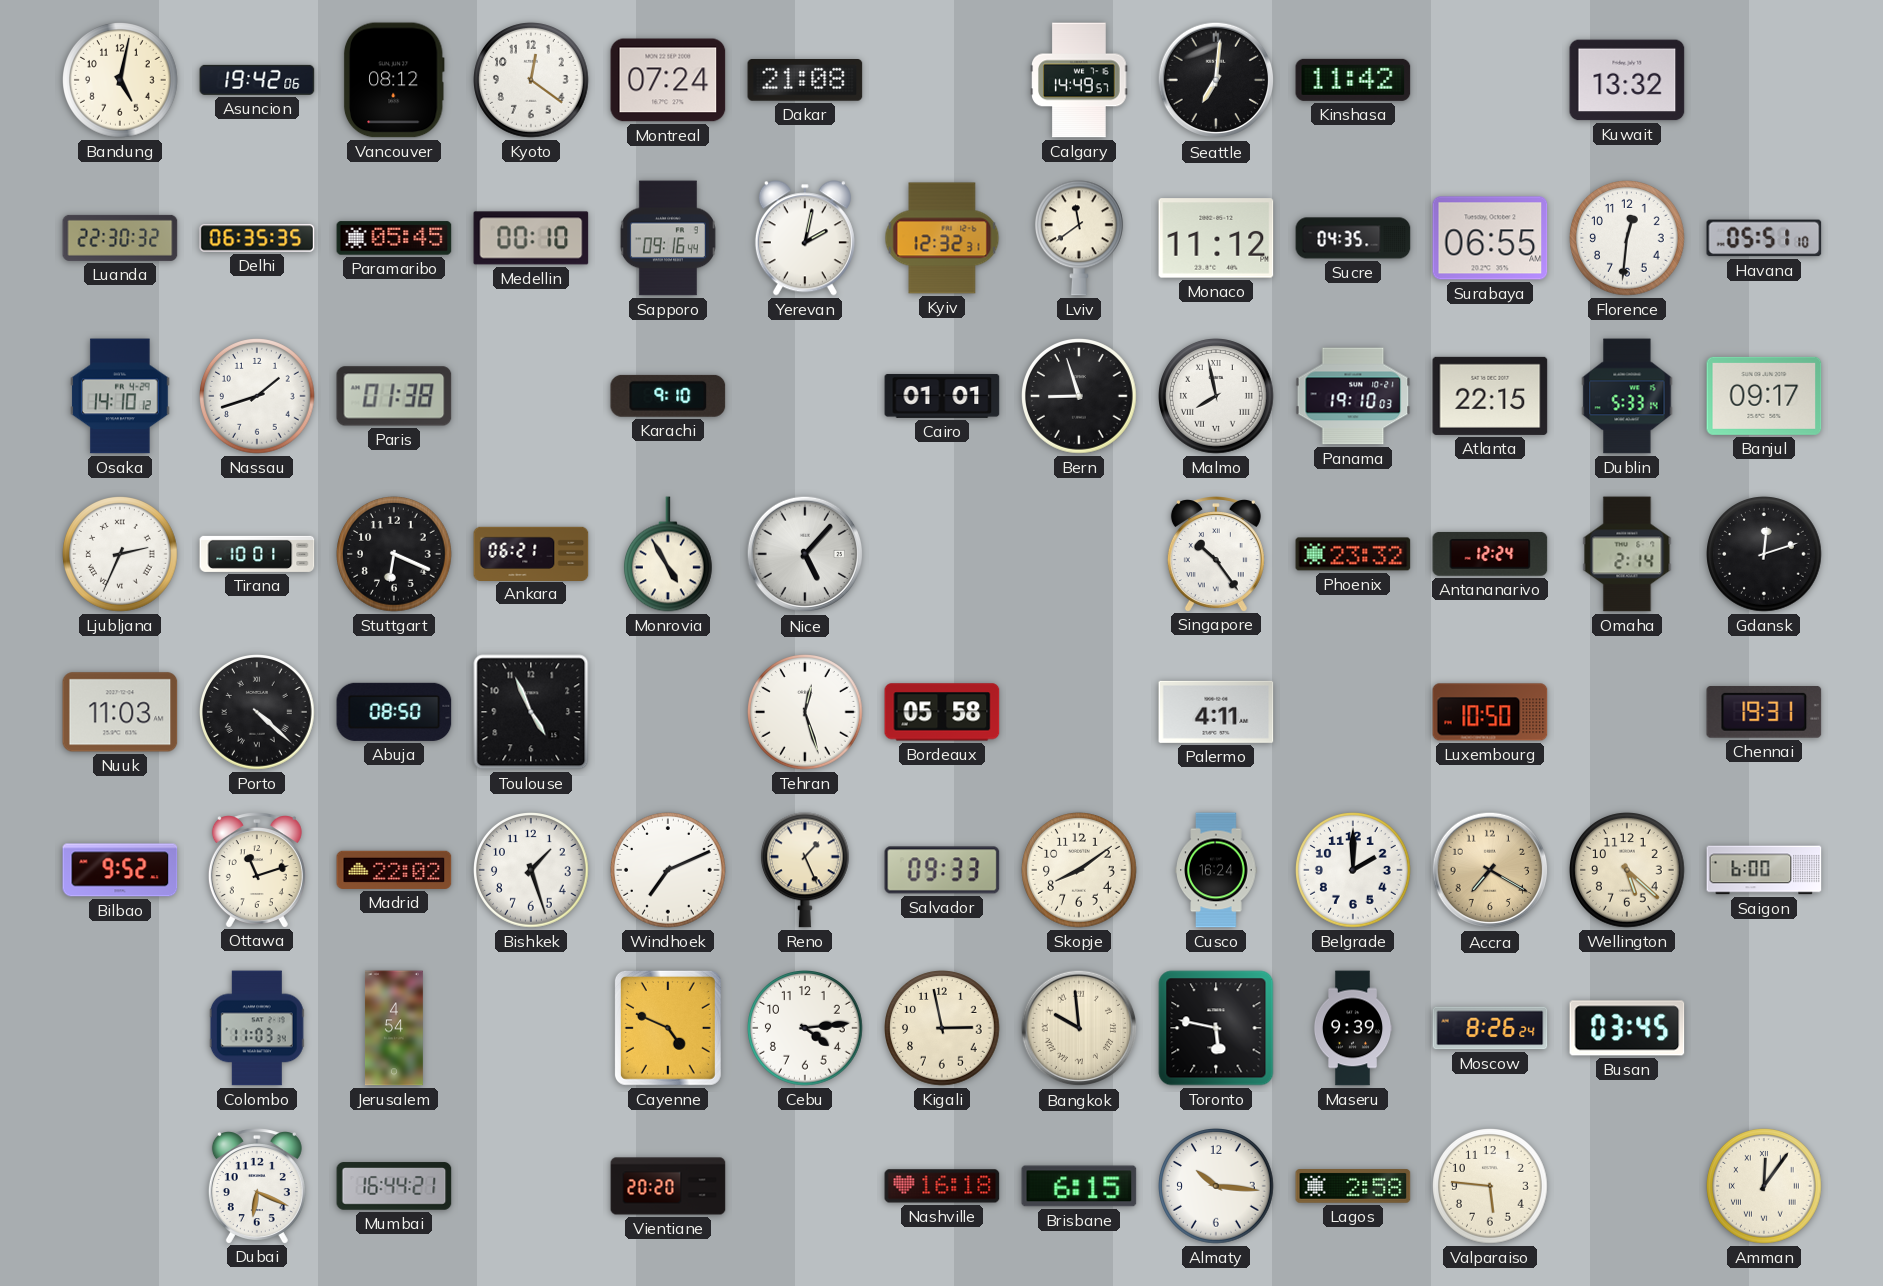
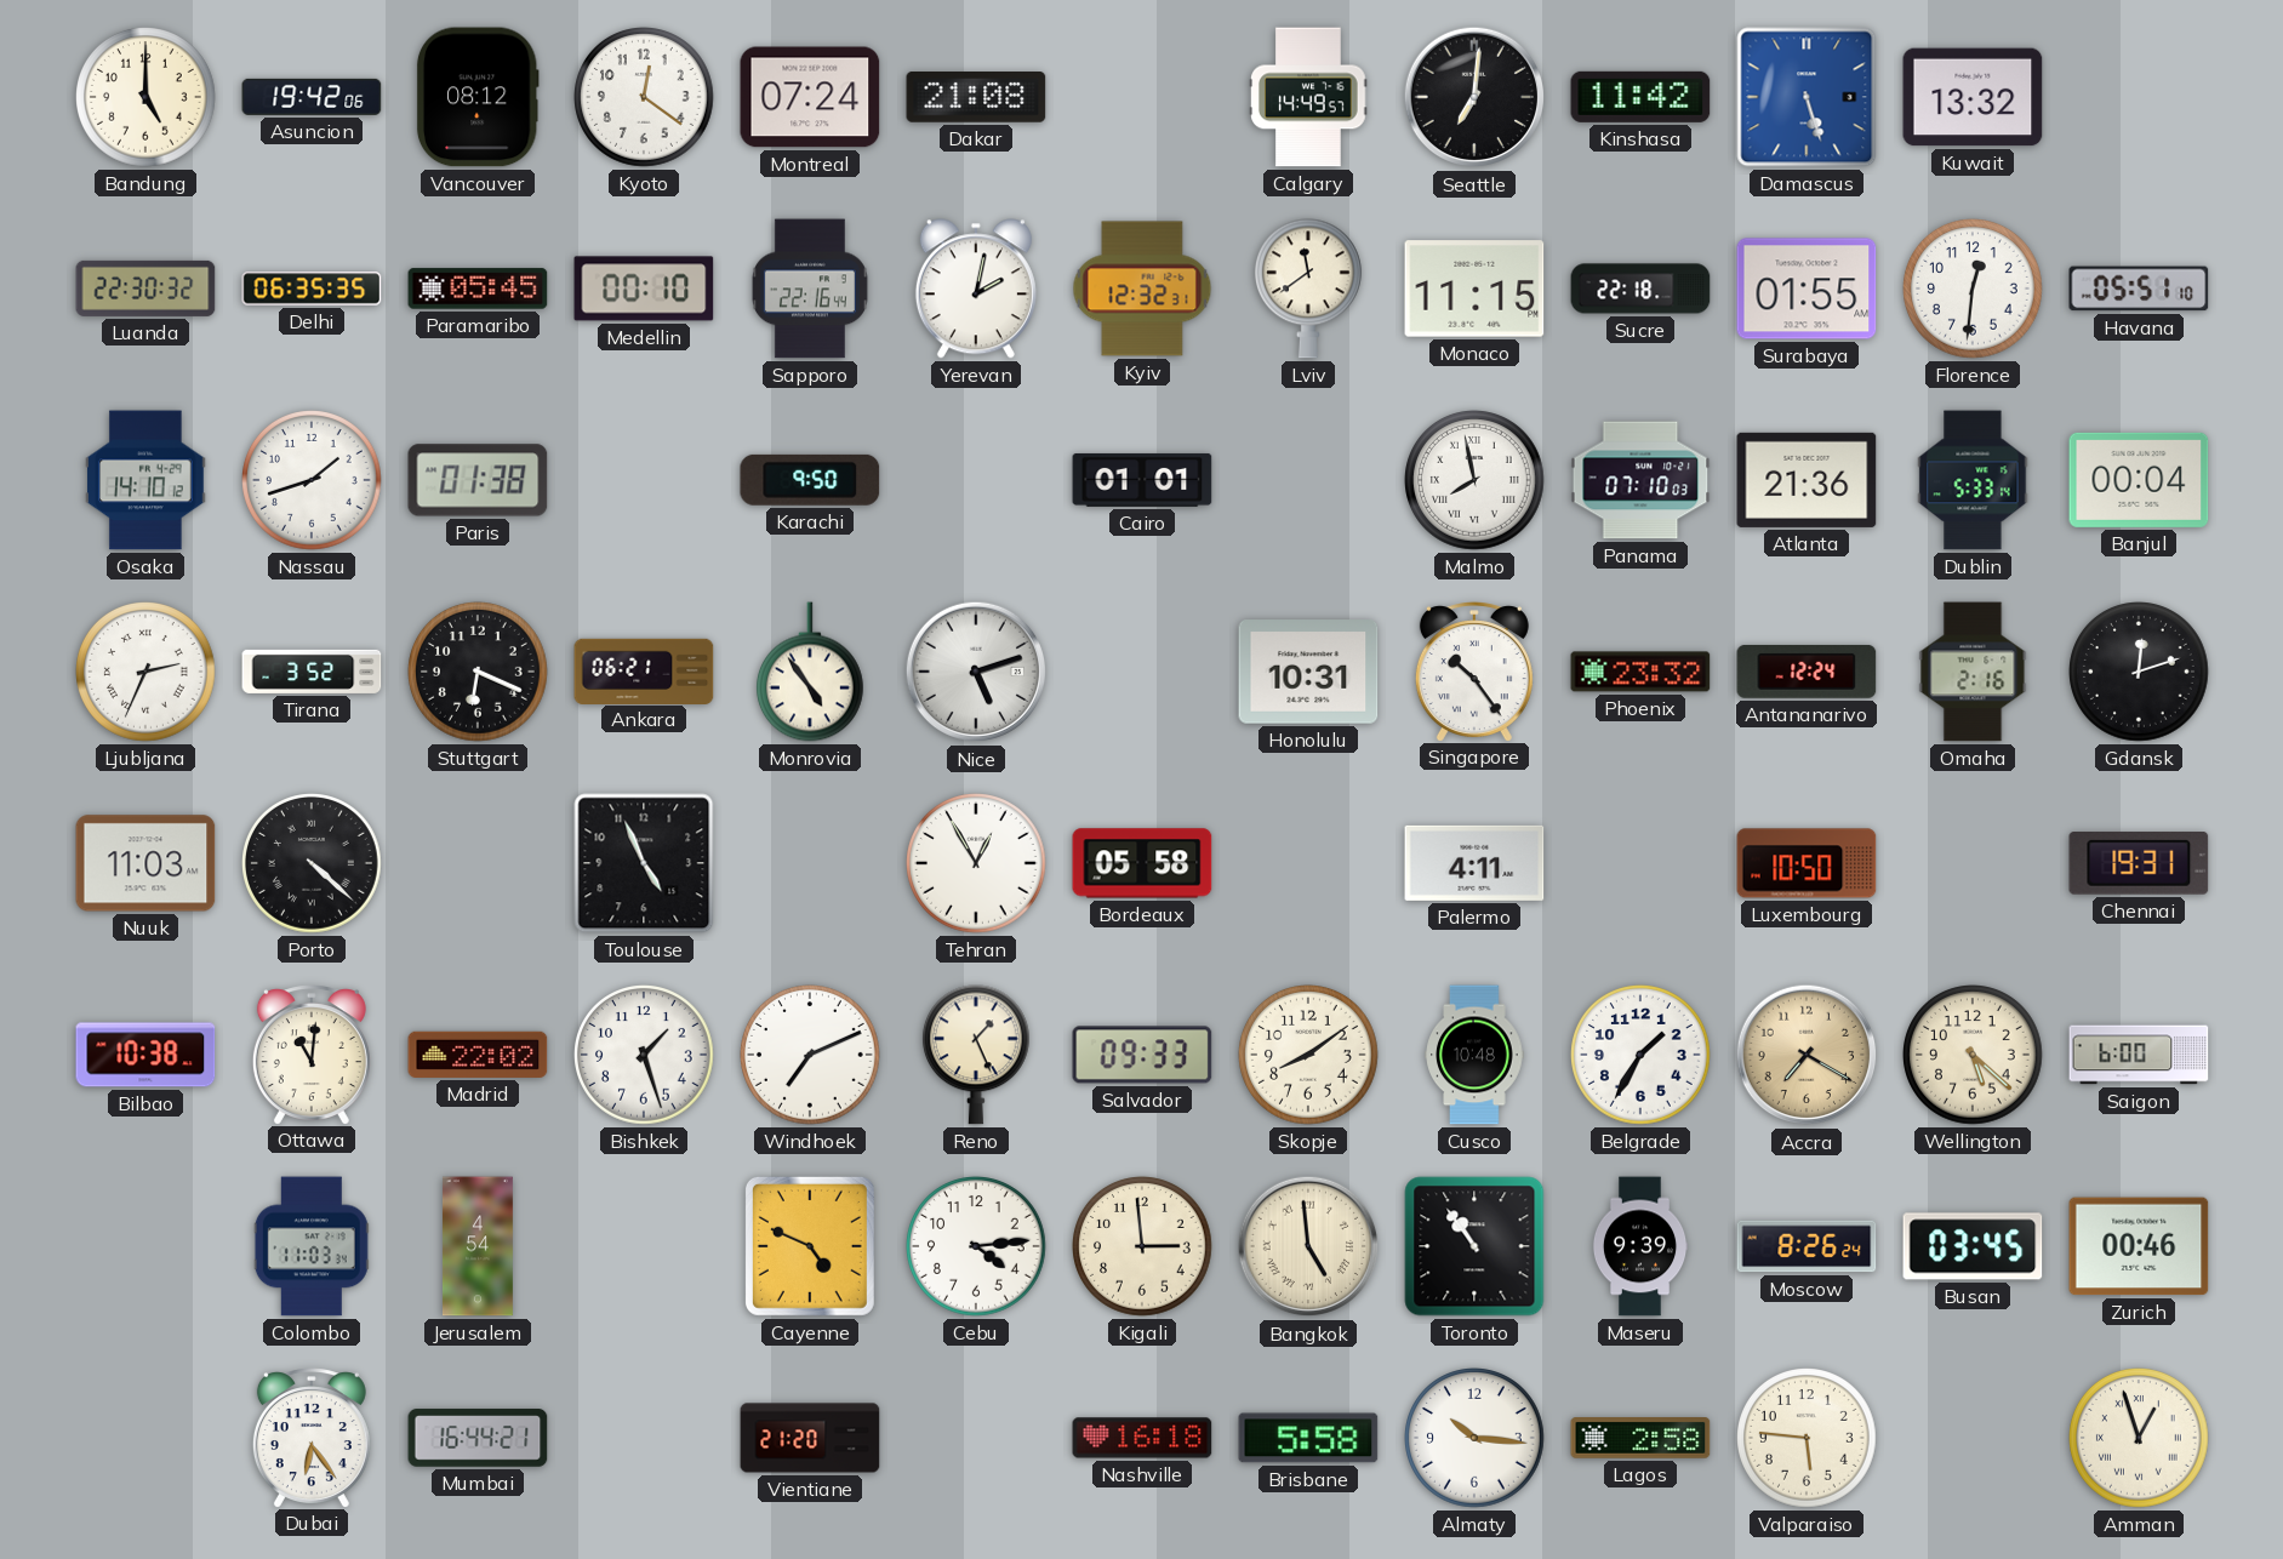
Bandung: 5:02 -> 5:00
Damascus: none -> 5:27
Sapporo: 09:16 -> 22:16
Monaco: 11:12 -> 11:15
Sucre: 04:35 -> 22:18
Surabaya: 06:55 -> 01:55
Karachi: 9:10 -> 9:50
Bern: 8:57 -> none
Panama: 19:10 -> 07:10
Atlanta: 22:15 -> 21:36
Banjul: 09:17 -> 00:04
Tirana: 10:01 -> 3:52
Monrovia: 4:55 -> 4:54
Nice: 5:07 -> 5:12
Honolulu: none -> 10:31
Omaha: 2:14 -> 2:16
Abuja: 08:50 -> none
Tehran: 12:27 -> 12:55
Bilbao: 9:52 -> 10:38
Ottawa: 11:12 -> 11:01
Cusco: 16:24 -> 10:48
Belgrade: 2:00 -> 1:35
Kigali: 2:58 -> 2:59
Bangkok: 9:59 -> 4:59
Toronto: 5:47 -> 10:54
Zurich: none -> 00:46
Dubai: 6:19 -> 6:24
Vientiane: 20:20 -> 21:20
Brisbane: 6:15 -> 5:58
Amman: 12:06 -> 12:57
